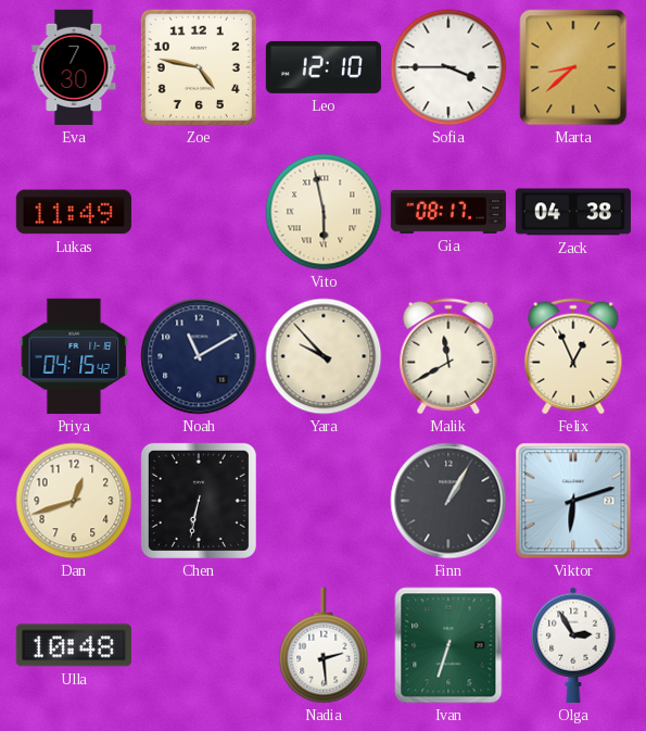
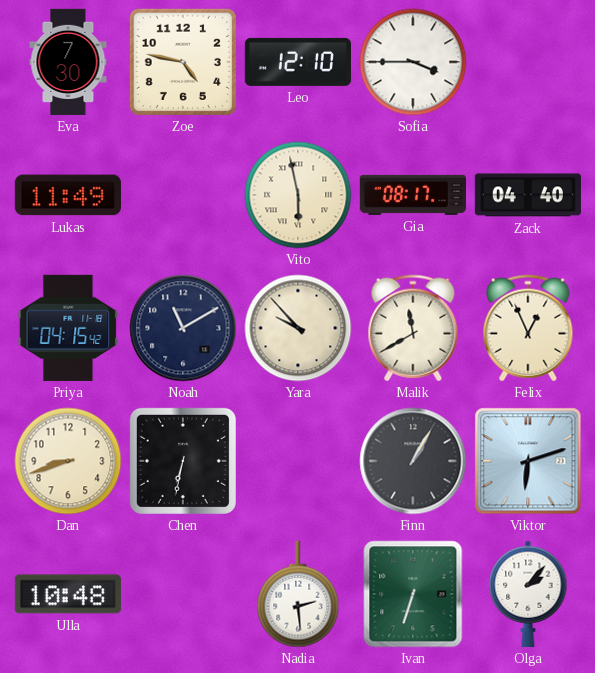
Marta: 8:38 -> none
Zack: 04:38 -> 04:40
Dan: 12:42 -> 8:42
Olga: 2:55 -> 2:07
